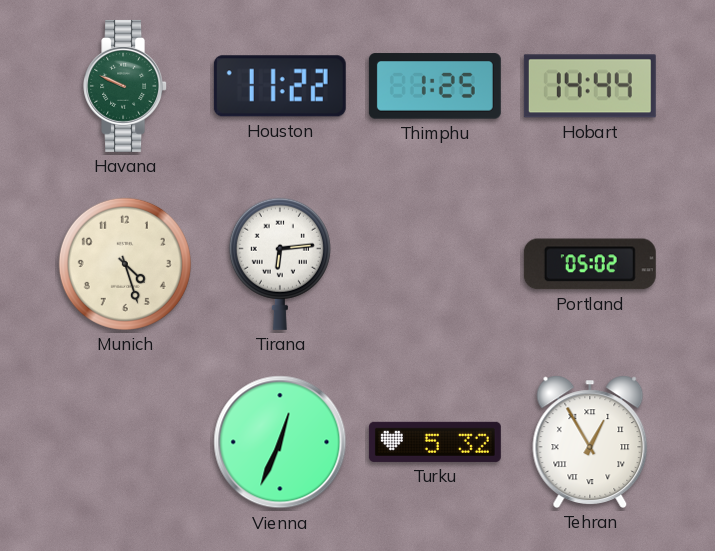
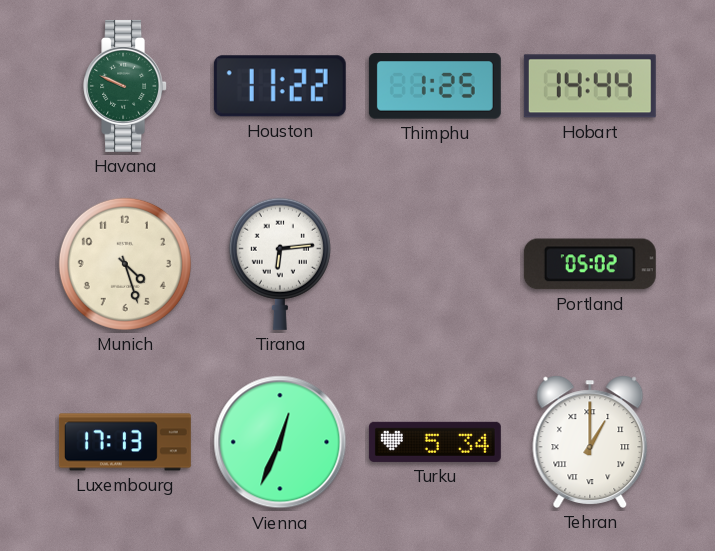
Luxembourg: none -> 17:13
Turku: 5:32 -> 5:34
Tehran: 12:55 -> 1:00
